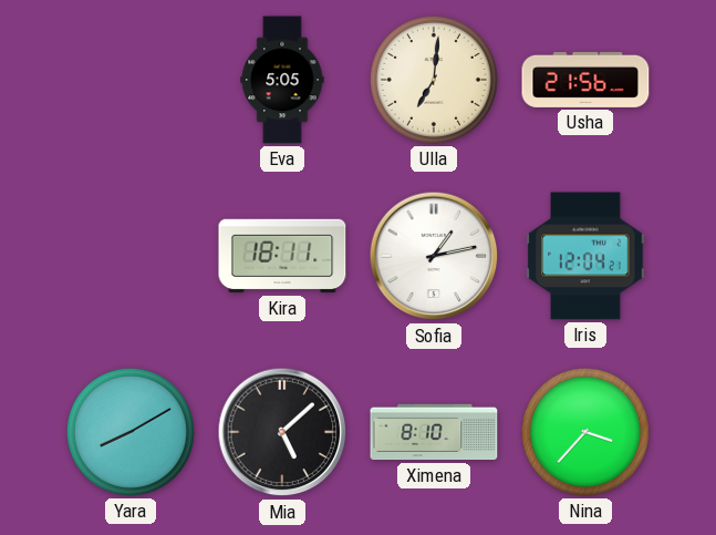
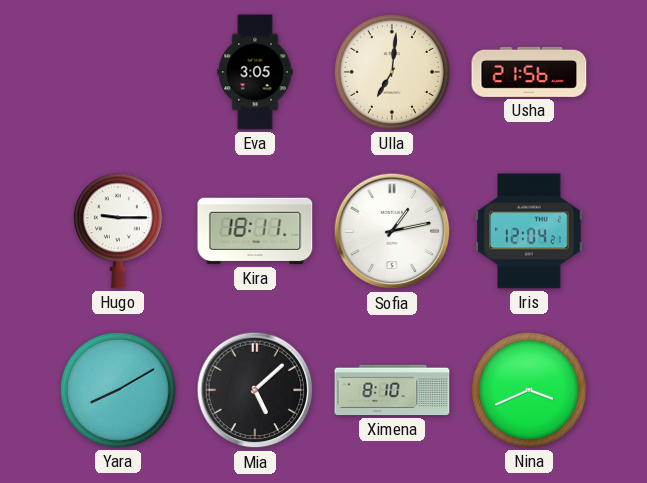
Eva: 5:05 -> 3:05
Hugo: none -> 9:15
Nina: 3:37 -> 3:41
